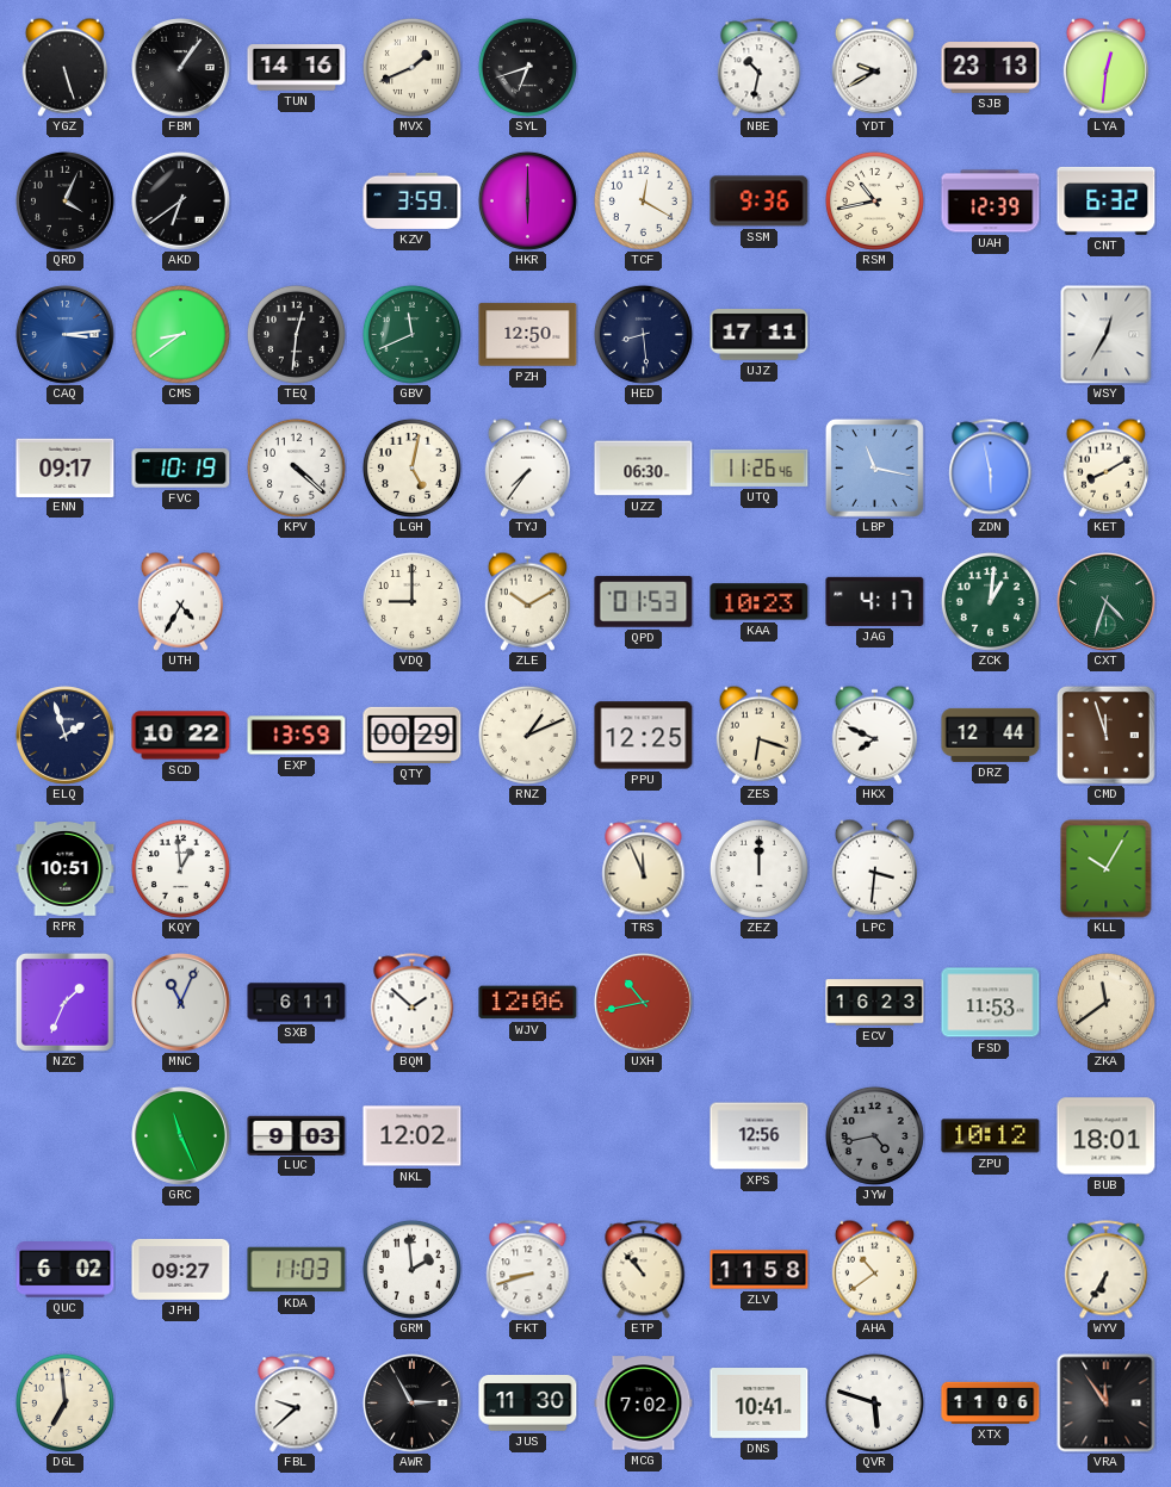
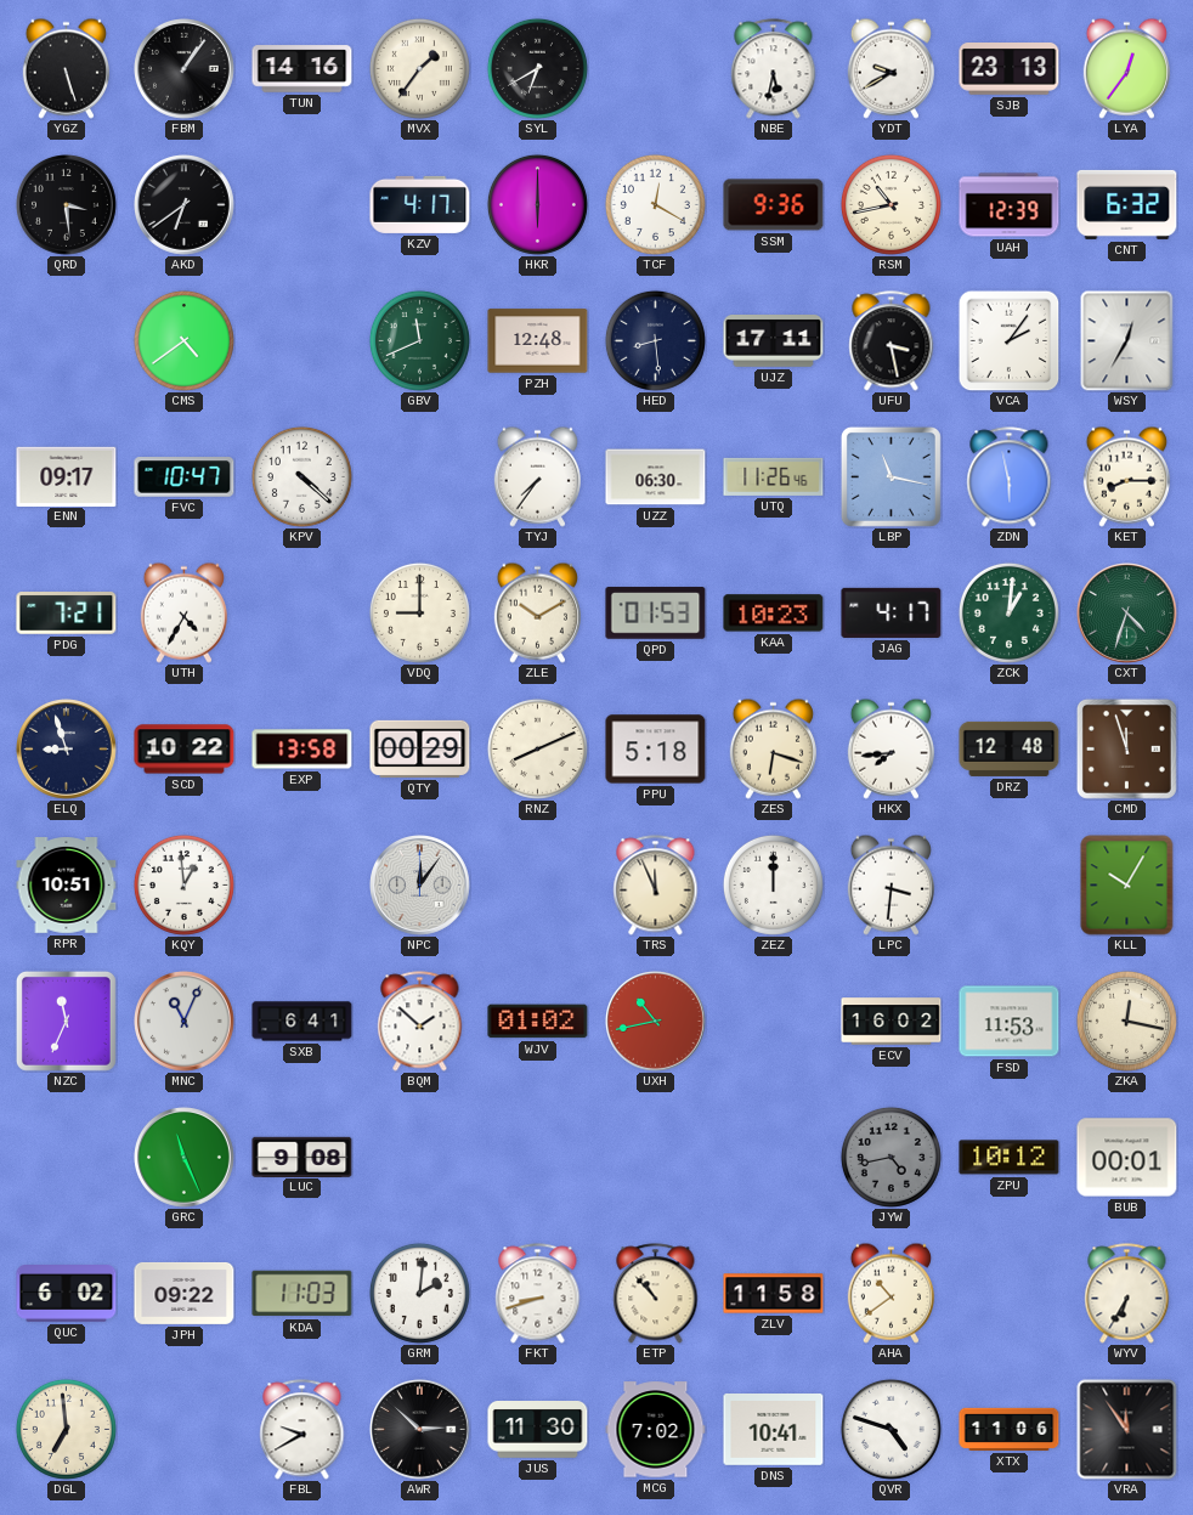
MVX: 1:41 -> 1:36
SYL: 6:42 -> 6:40
NBE: 10:32 -> 5:32
LYA: 12:31 -> 12:36
QRD: 4:04 -> 3:29
KZV: 3:59 -> 4:17
CAQ: 3:14 -> none
CMS: 8:39 -> 4:39
TEQ: 12:31 -> none
PZH: 12:50 -> 12:48
UFU: none -> 3:28
VCA: none -> 2:06
FVC: 10:19 -> 10:47
LGH: 5:02 -> none
KET: 8:10 -> 8:15
PDG: none -> 7:21
ELQ: 1:57 -> 8:57
EXP: 13:59 -> 13:58
RNZ: 1:11 -> 8:11
PPU: 12:25 -> 5:18
HKX: 7:49 -> 7:44
DRZ: 12:44 -> 12:48
NPC: none -> 12:06
NZC: 1:34 -> 11:34
SXB: 6:11 -> 6:41
WJV: 12:06 -> 01:02
ECV: 16:23 -> 16:02
ZKA: 11:39 -> 12:17
LUC: 9:03 -> 9:08
NKL: 12:02 -> none
XPS: 12:56 -> none
BUB: 18:01 -> 00:01
JPH: 09:27 -> 09:22
GRM: 1:59 -> 2:01
FBL: 9:38 -> 9:40
AWR: 2:55 -> 2:52
QVR: 5:48 -> 4:48
